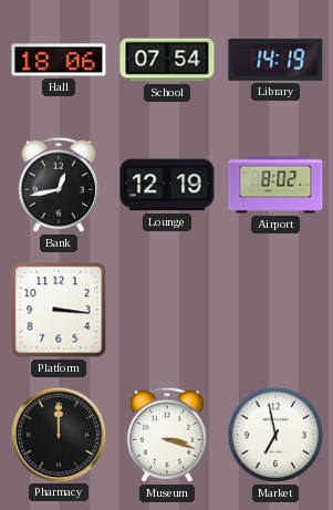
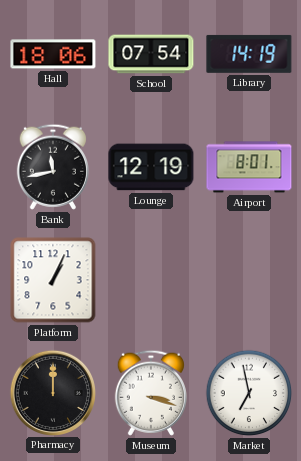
Bank: 12:43 -> 11:43
Airport: 8:02 -> 8:01
Platform: 3:16 -> 1:04
